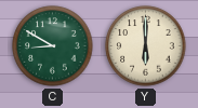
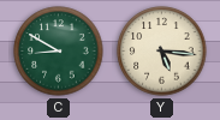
Y: 6:00 -> 5:16
